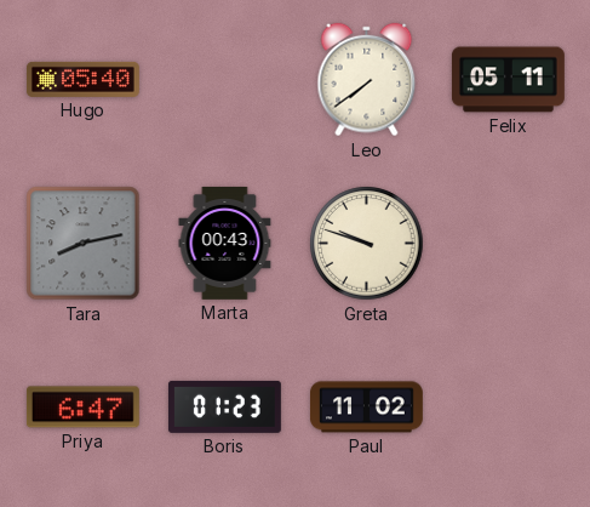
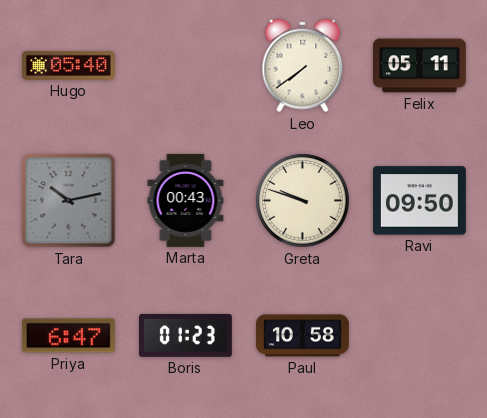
Tara: 8:13 -> 10:13
Ravi: none -> 09:50
Paul: 11:02 -> 10:58
